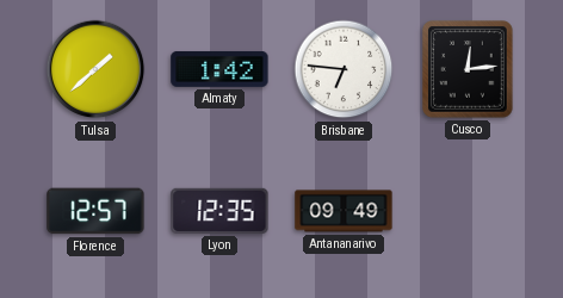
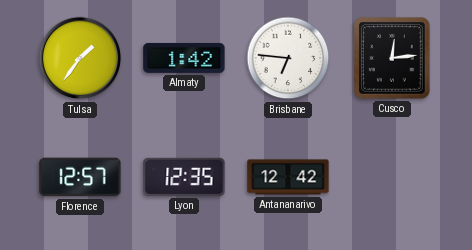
Tulsa: 1:38 -> 1:36
Antananarivo: 09:49 -> 12:42
